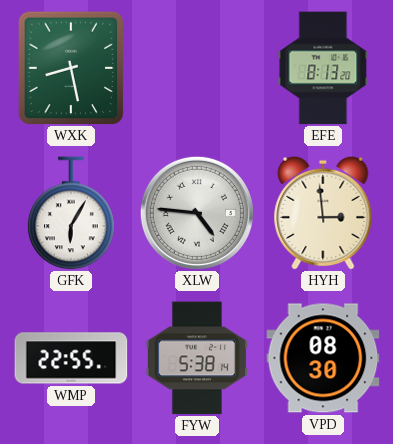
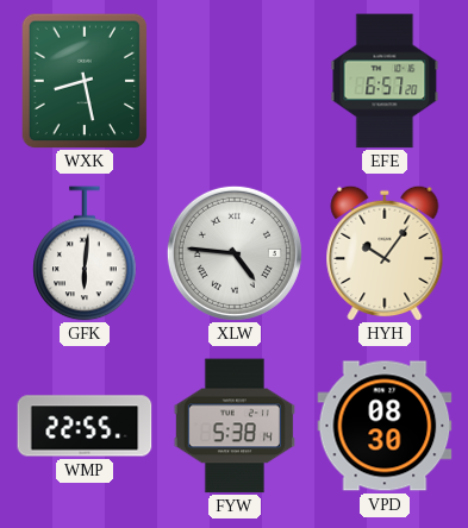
EFE: 8:13 -> 6:57
GFK: 6:05 -> 6:01
HYH: 2:59 -> 10:06
